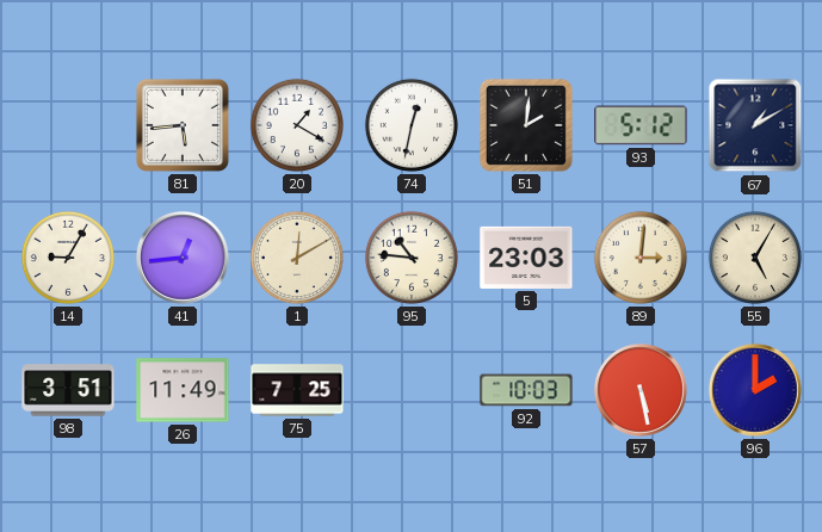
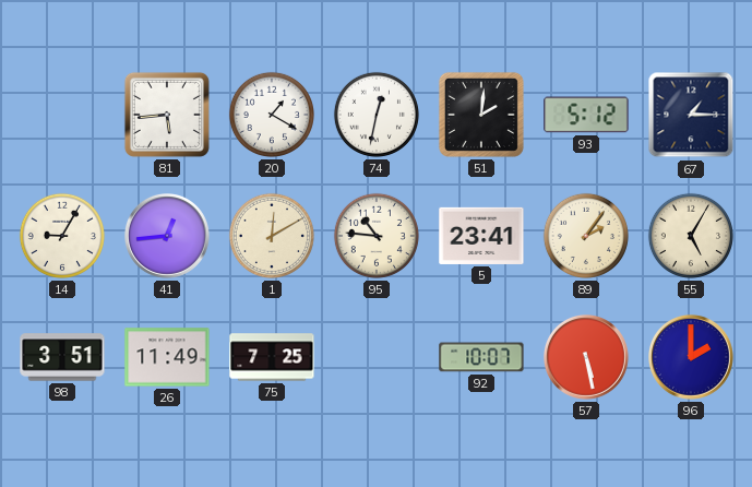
67: 1:10 -> 1:15
5: 23:03 -> 23:41
89: 3:01 -> 2:06
92: 10:03 -> 10:07
